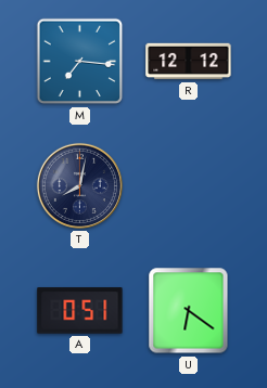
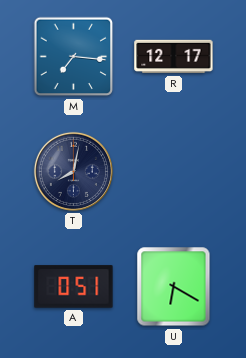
R: 12:12 -> 12:17
U: 6:21 -> 6:20
